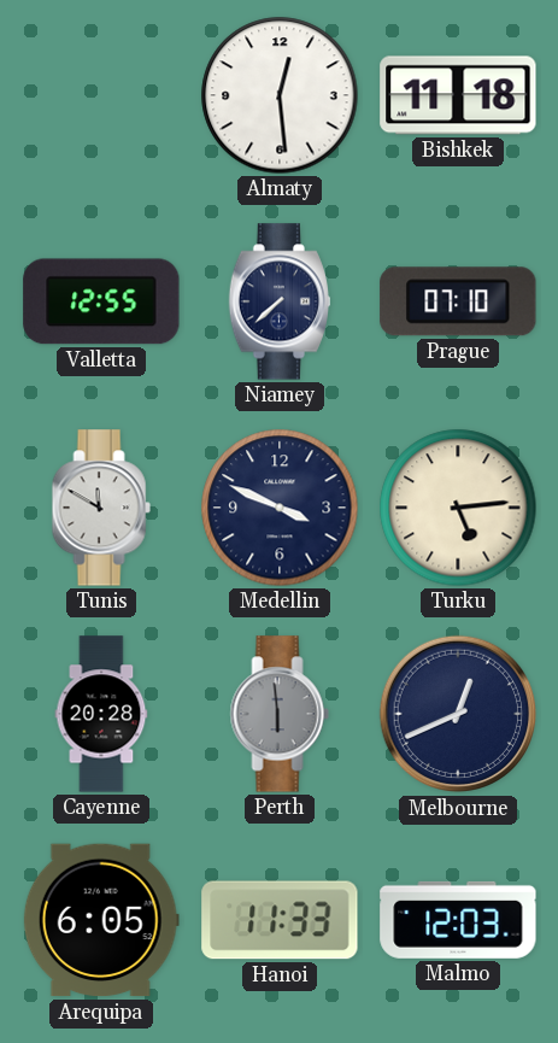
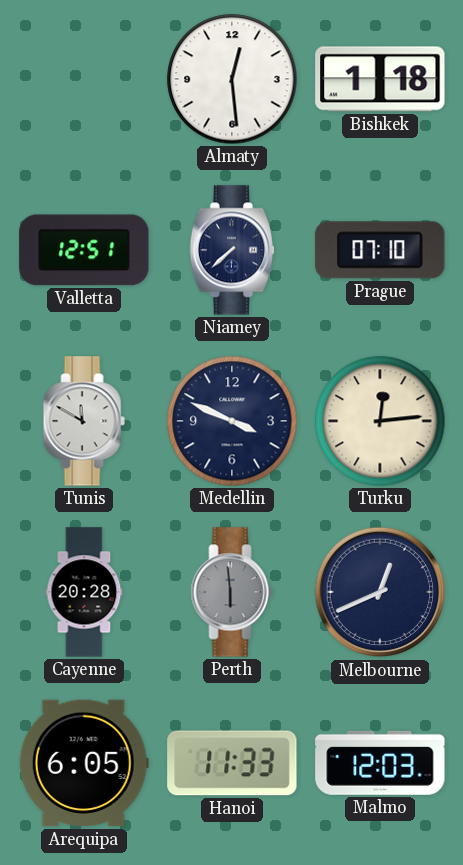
Bishkek: 11:18 -> 1:18
Valletta: 12:55 -> 12:51
Turku: 5:14 -> 12:14
